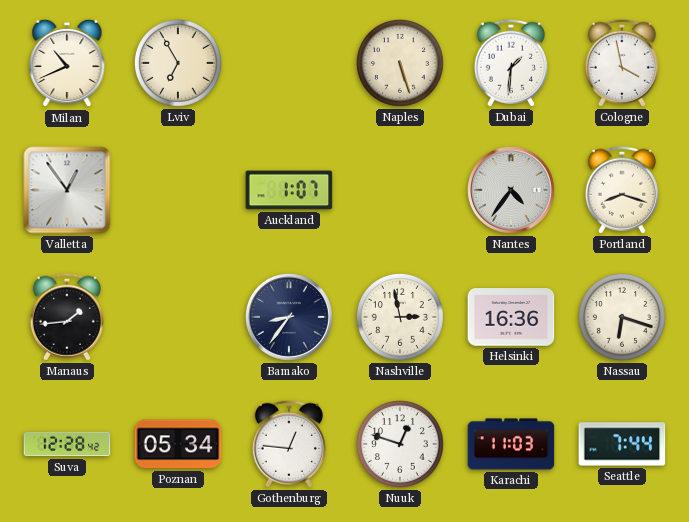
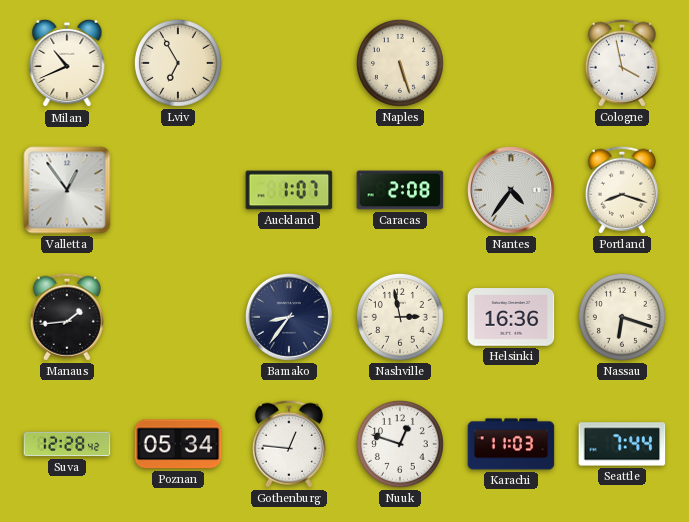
Dubai: 1:31 -> none
Caracas: none -> 2:08
